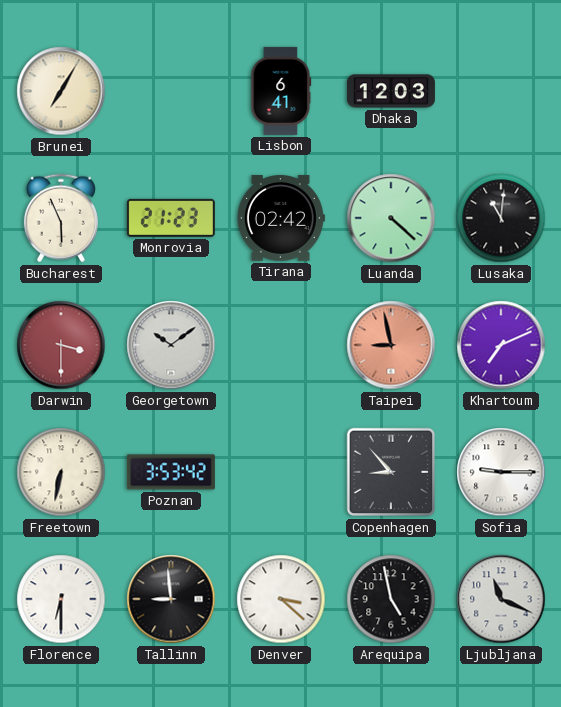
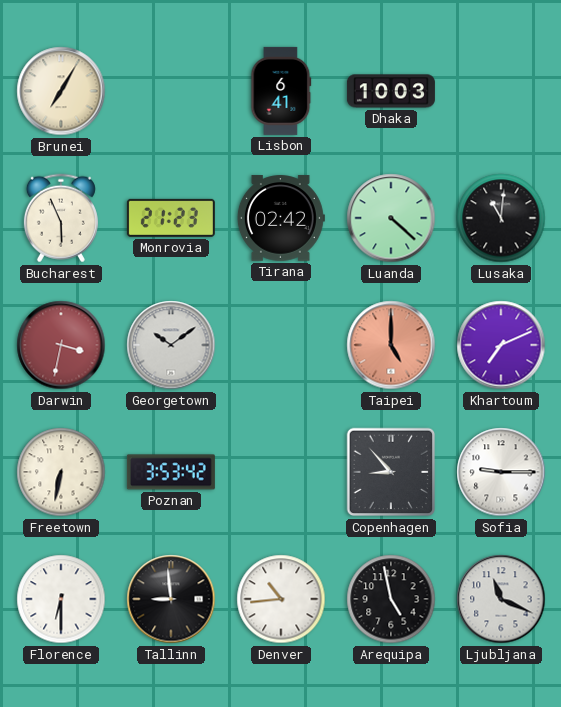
Dhaka: 12:03 -> 10:03
Darwin: 3:30 -> 3:32
Taipei: 8:58 -> 5:00
Denver: 3:22 -> 10:44
